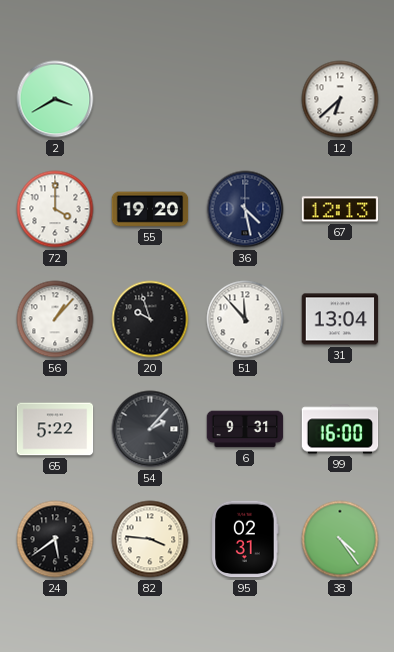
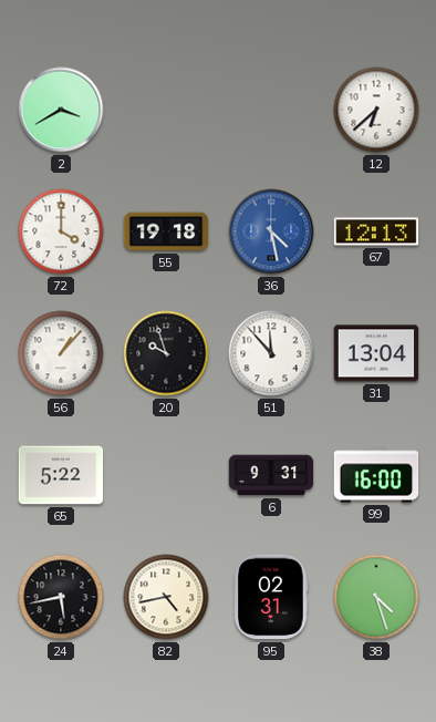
55: 19:20 -> 19:18
36 dial: navy -> blue
54: 2:07 -> none
24: 5:39 -> 5:43
82: 3:46 -> 4:43
38: 4:24 -> 4:27
